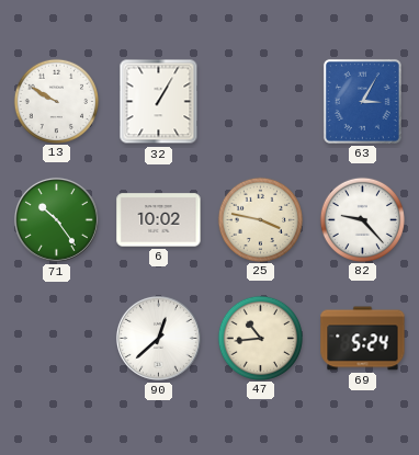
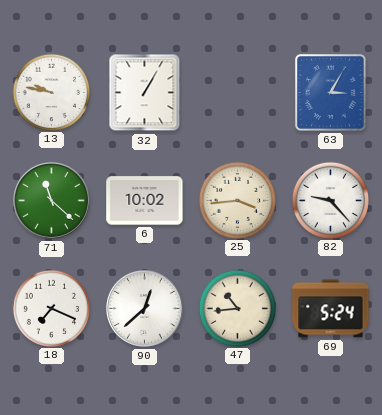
13: 9:50 -> 9:47
71: 10:24 -> 11:22
25: 3:47 -> 3:44
18: none -> 7:19
